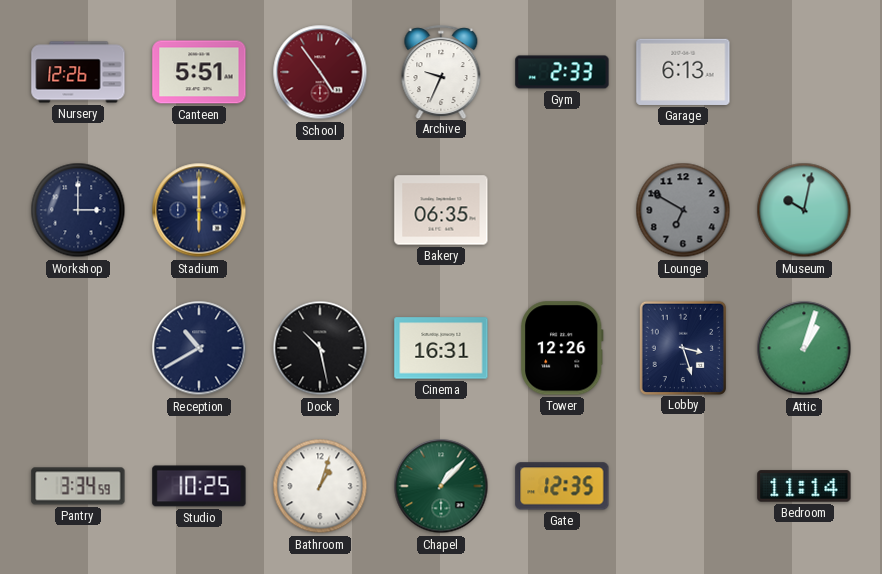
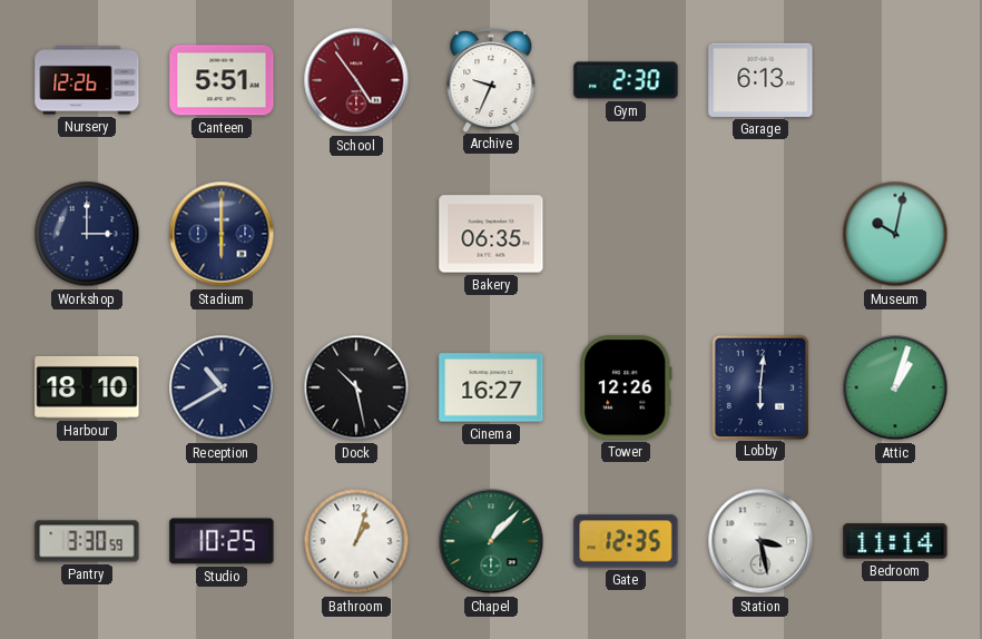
Gym: 2:33 -> 2:30
Lounge: 6:50 -> none
Harbour: none -> 18:10
Cinema: 16:31 -> 16:27
Lobby: 3:27 -> 6:01
Pantry: 3:34 -> 3:30
Station: none -> 3:28
